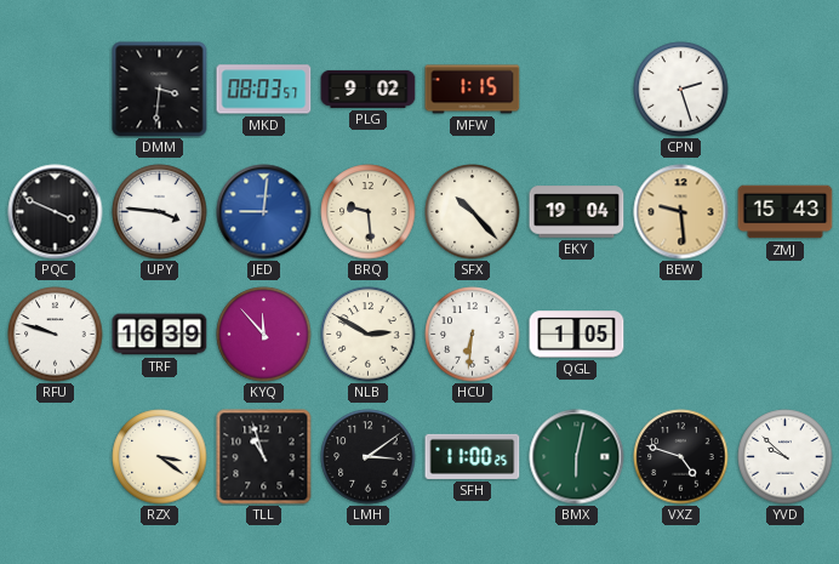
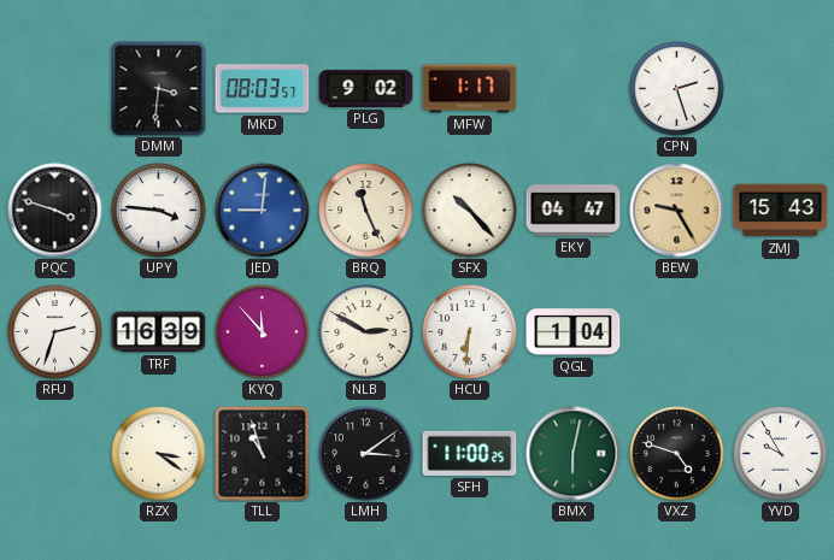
MFW: 1:15 -> 1:17
PQC: 3:49 -> 3:48
BRQ: 9:29 -> 11:26
EKY: 19:04 -> 04:47
BEW: 9:29 -> 9:25
RFU: 9:48 -> 2:33
QGL: 1:05 -> 1:04
YVD: 9:52 -> 9:55
